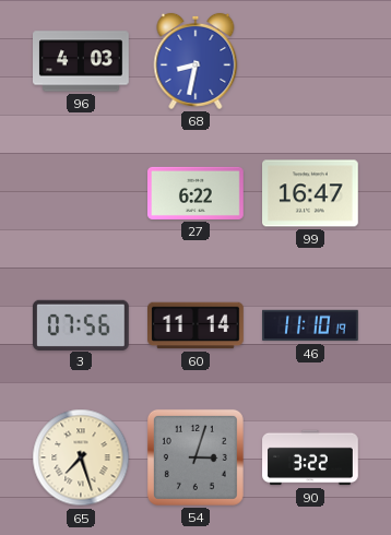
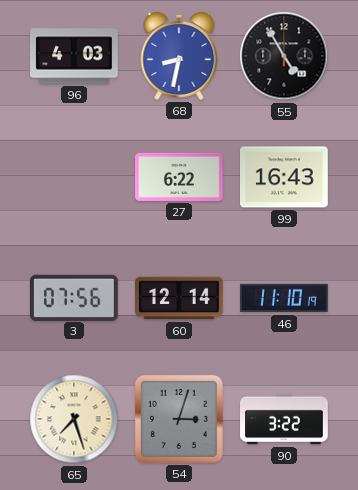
55: none -> 4:55
99: 16:47 -> 16:43
60: 11:14 -> 12:14
